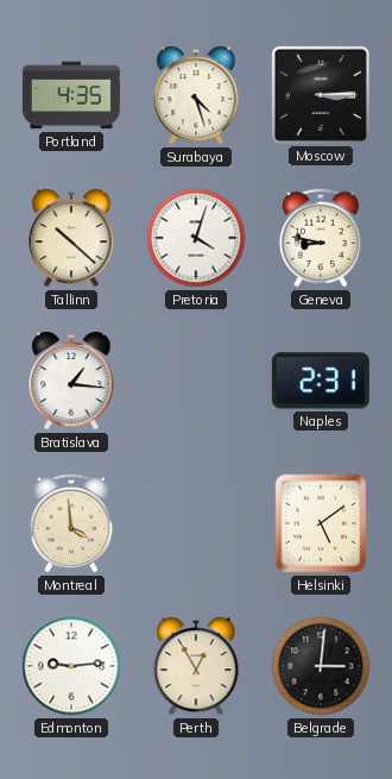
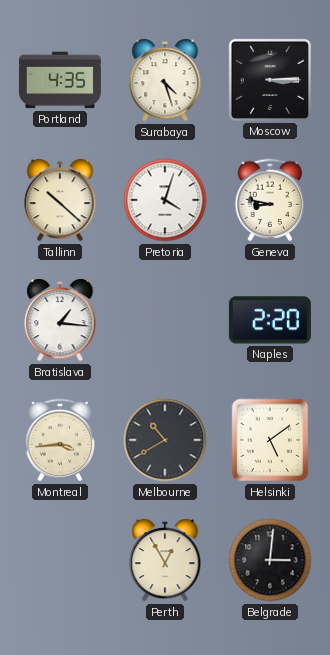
Naples: 2:31 -> 2:20
Montreal: 3:59 -> 3:44
Melbourne: none -> 10:40
Edmonton: 9:14 -> none
